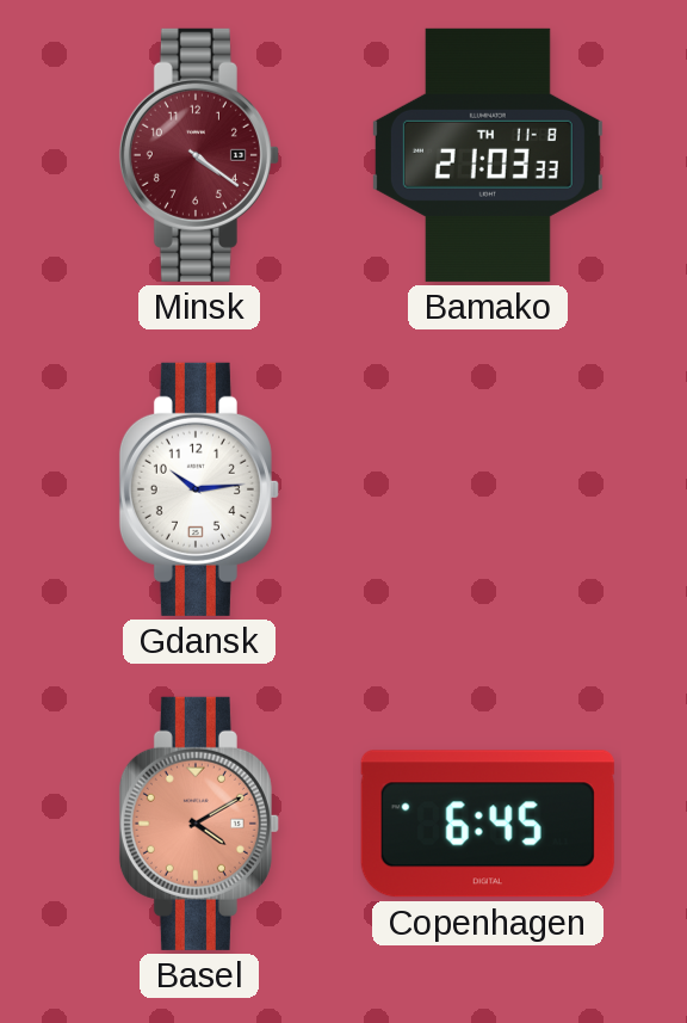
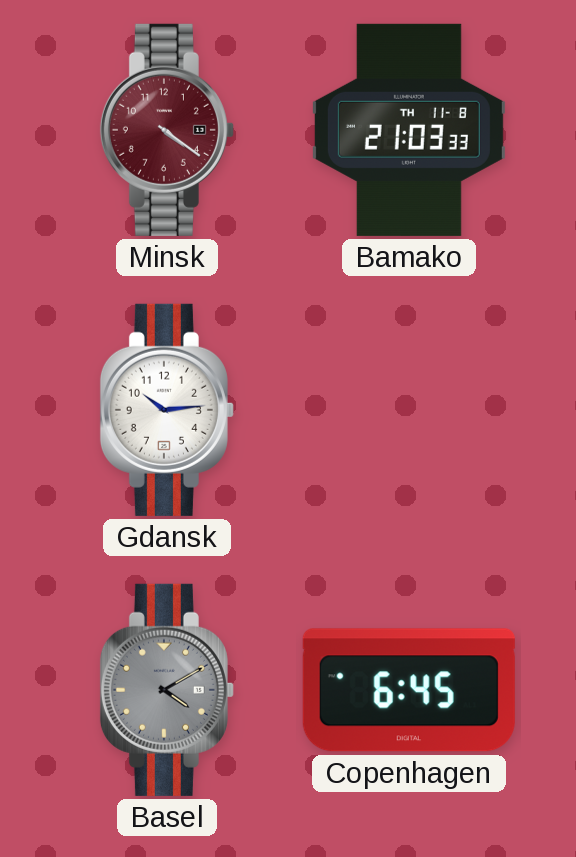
Basel dial: salmon -> grey
